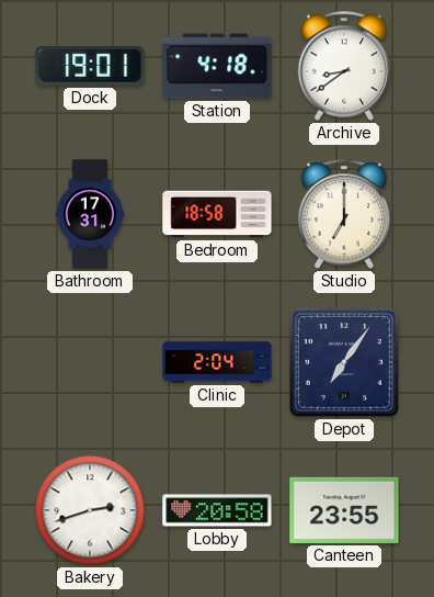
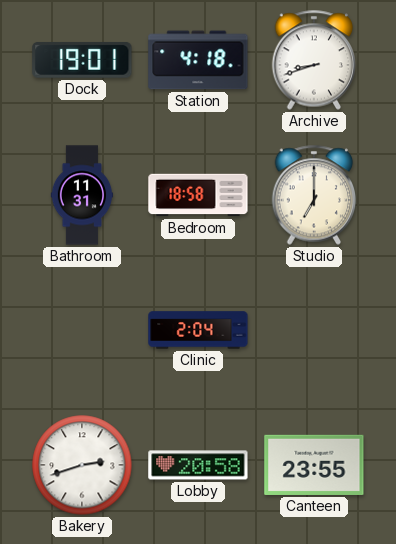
Archive: 8:39 -> 8:42
Bathroom: 17:31 -> 11:31
Depot: 7:06 -> none
